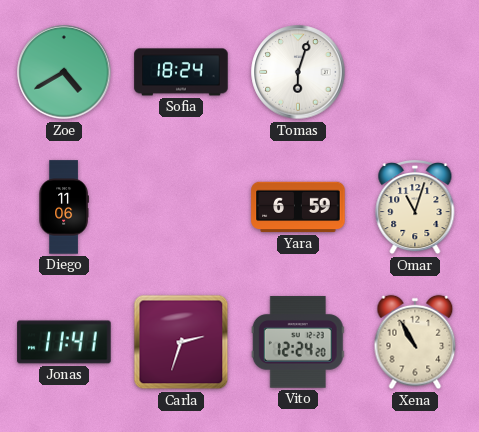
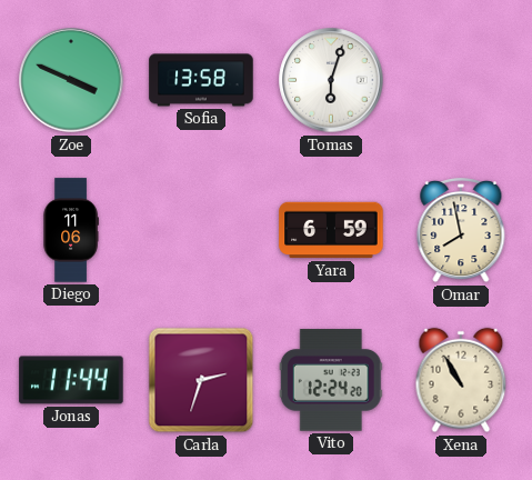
Zoe: 4:40 -> 3:49
Sofia: 18:24 -> 13:58
Omar: 11:03 -> 7:58
Jonas: 11:41 -> 11:44
